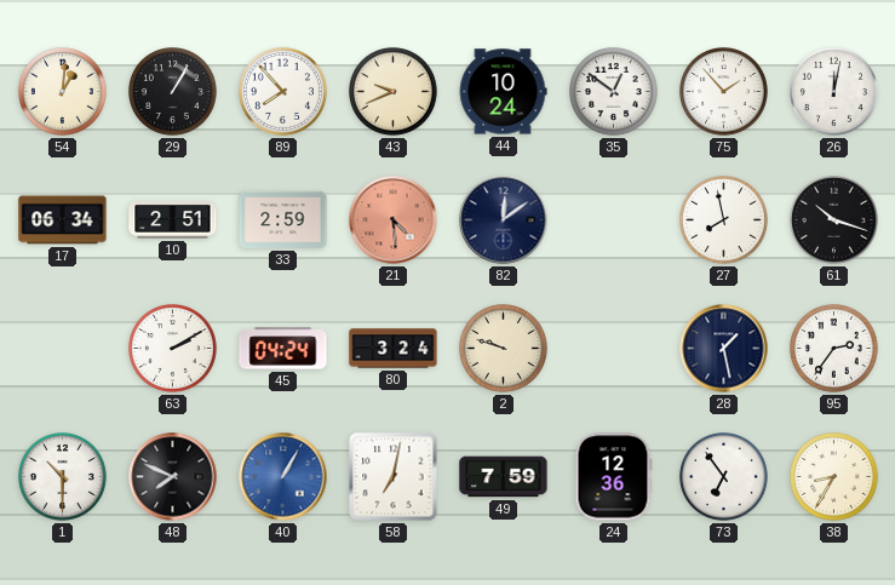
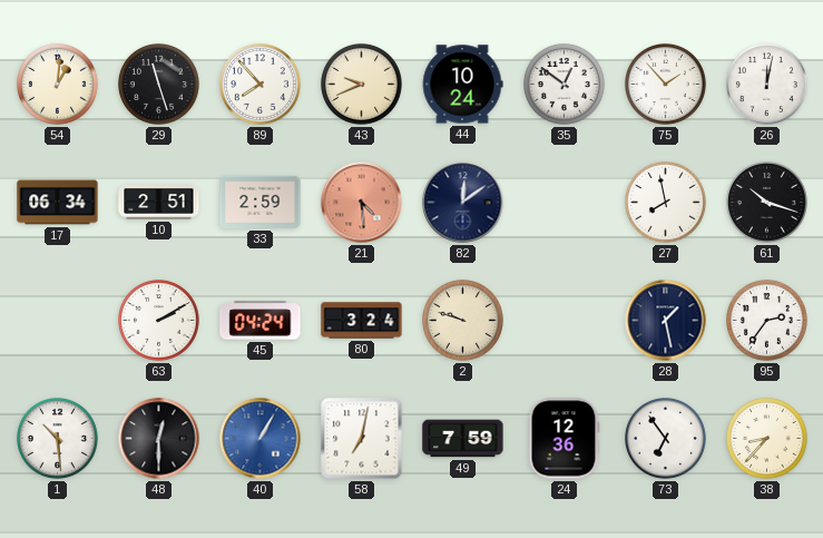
29: 1:05 -> 11:27
1: 10:30 -> 10:29
48: 7:49 -> 12:30
38: 8:35 -> 8:37
